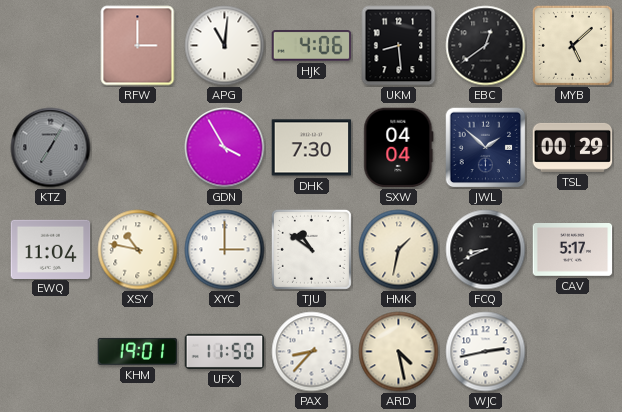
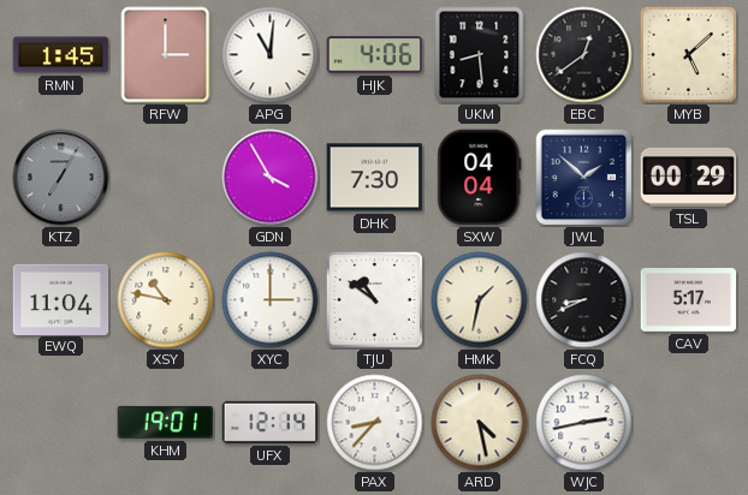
RMN: none -> 1:45
UFX: 11:50 -> 12:14
